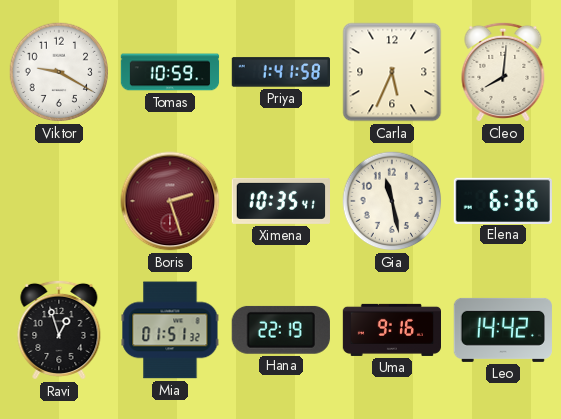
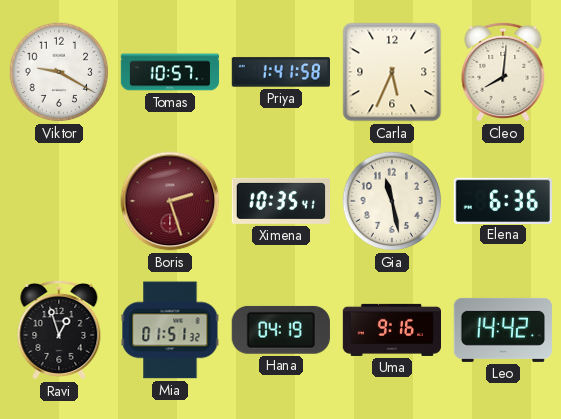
Tomas: 10:59 -> 10:57
Hana: 22:19 -> 04:19
